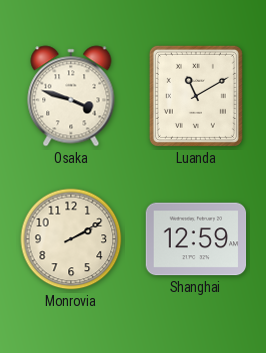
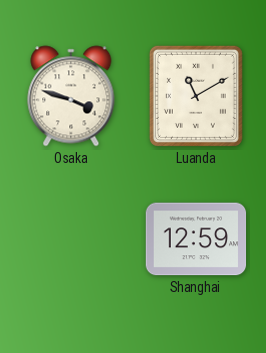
Monrovia: 2:10 -> none
